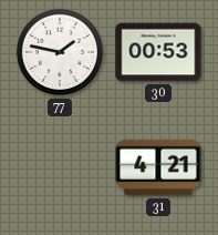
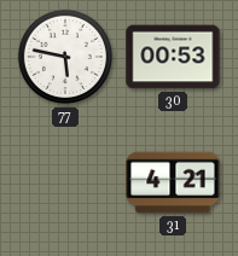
77: 1:47 -> 5:47
